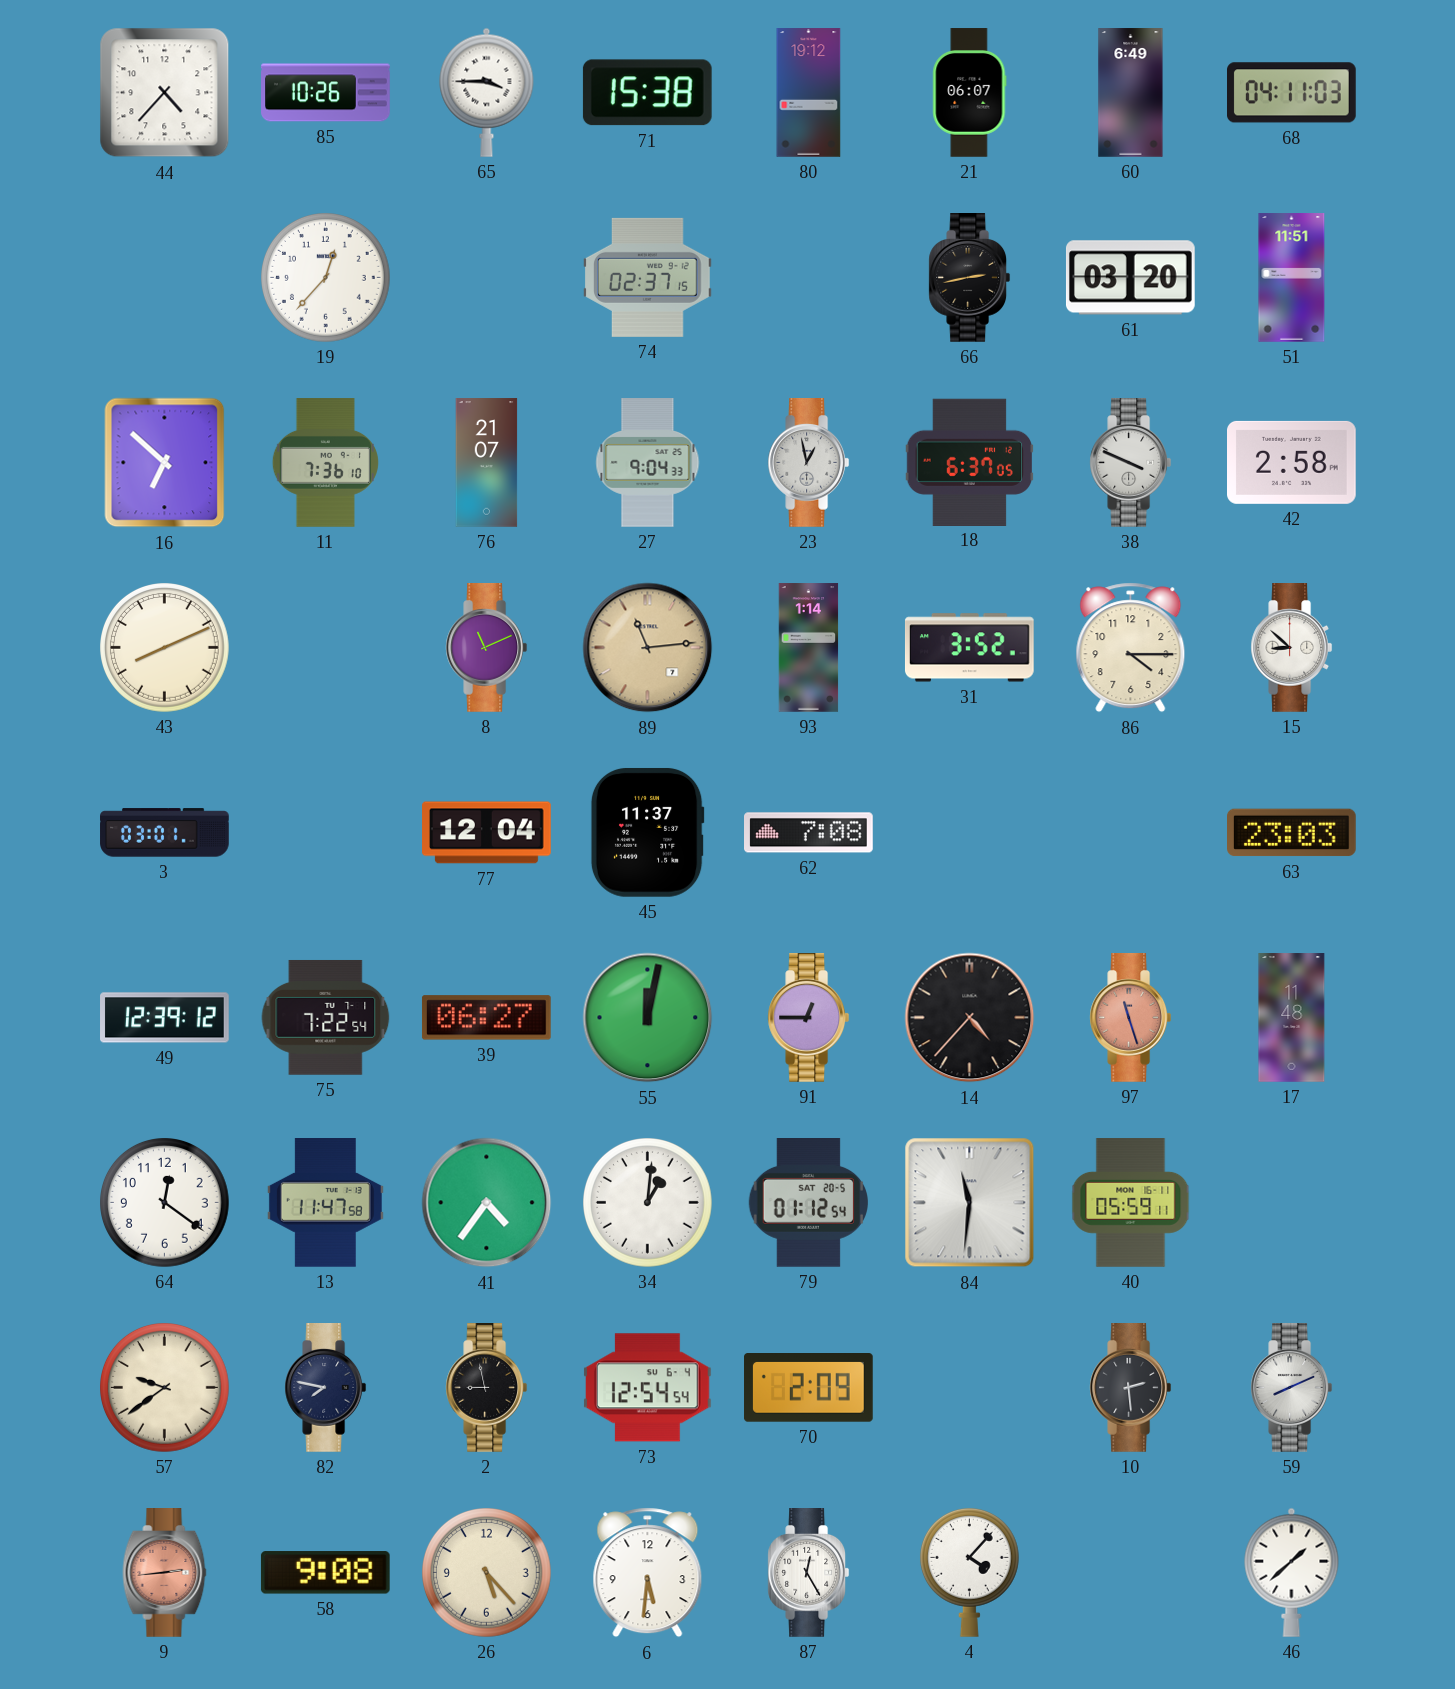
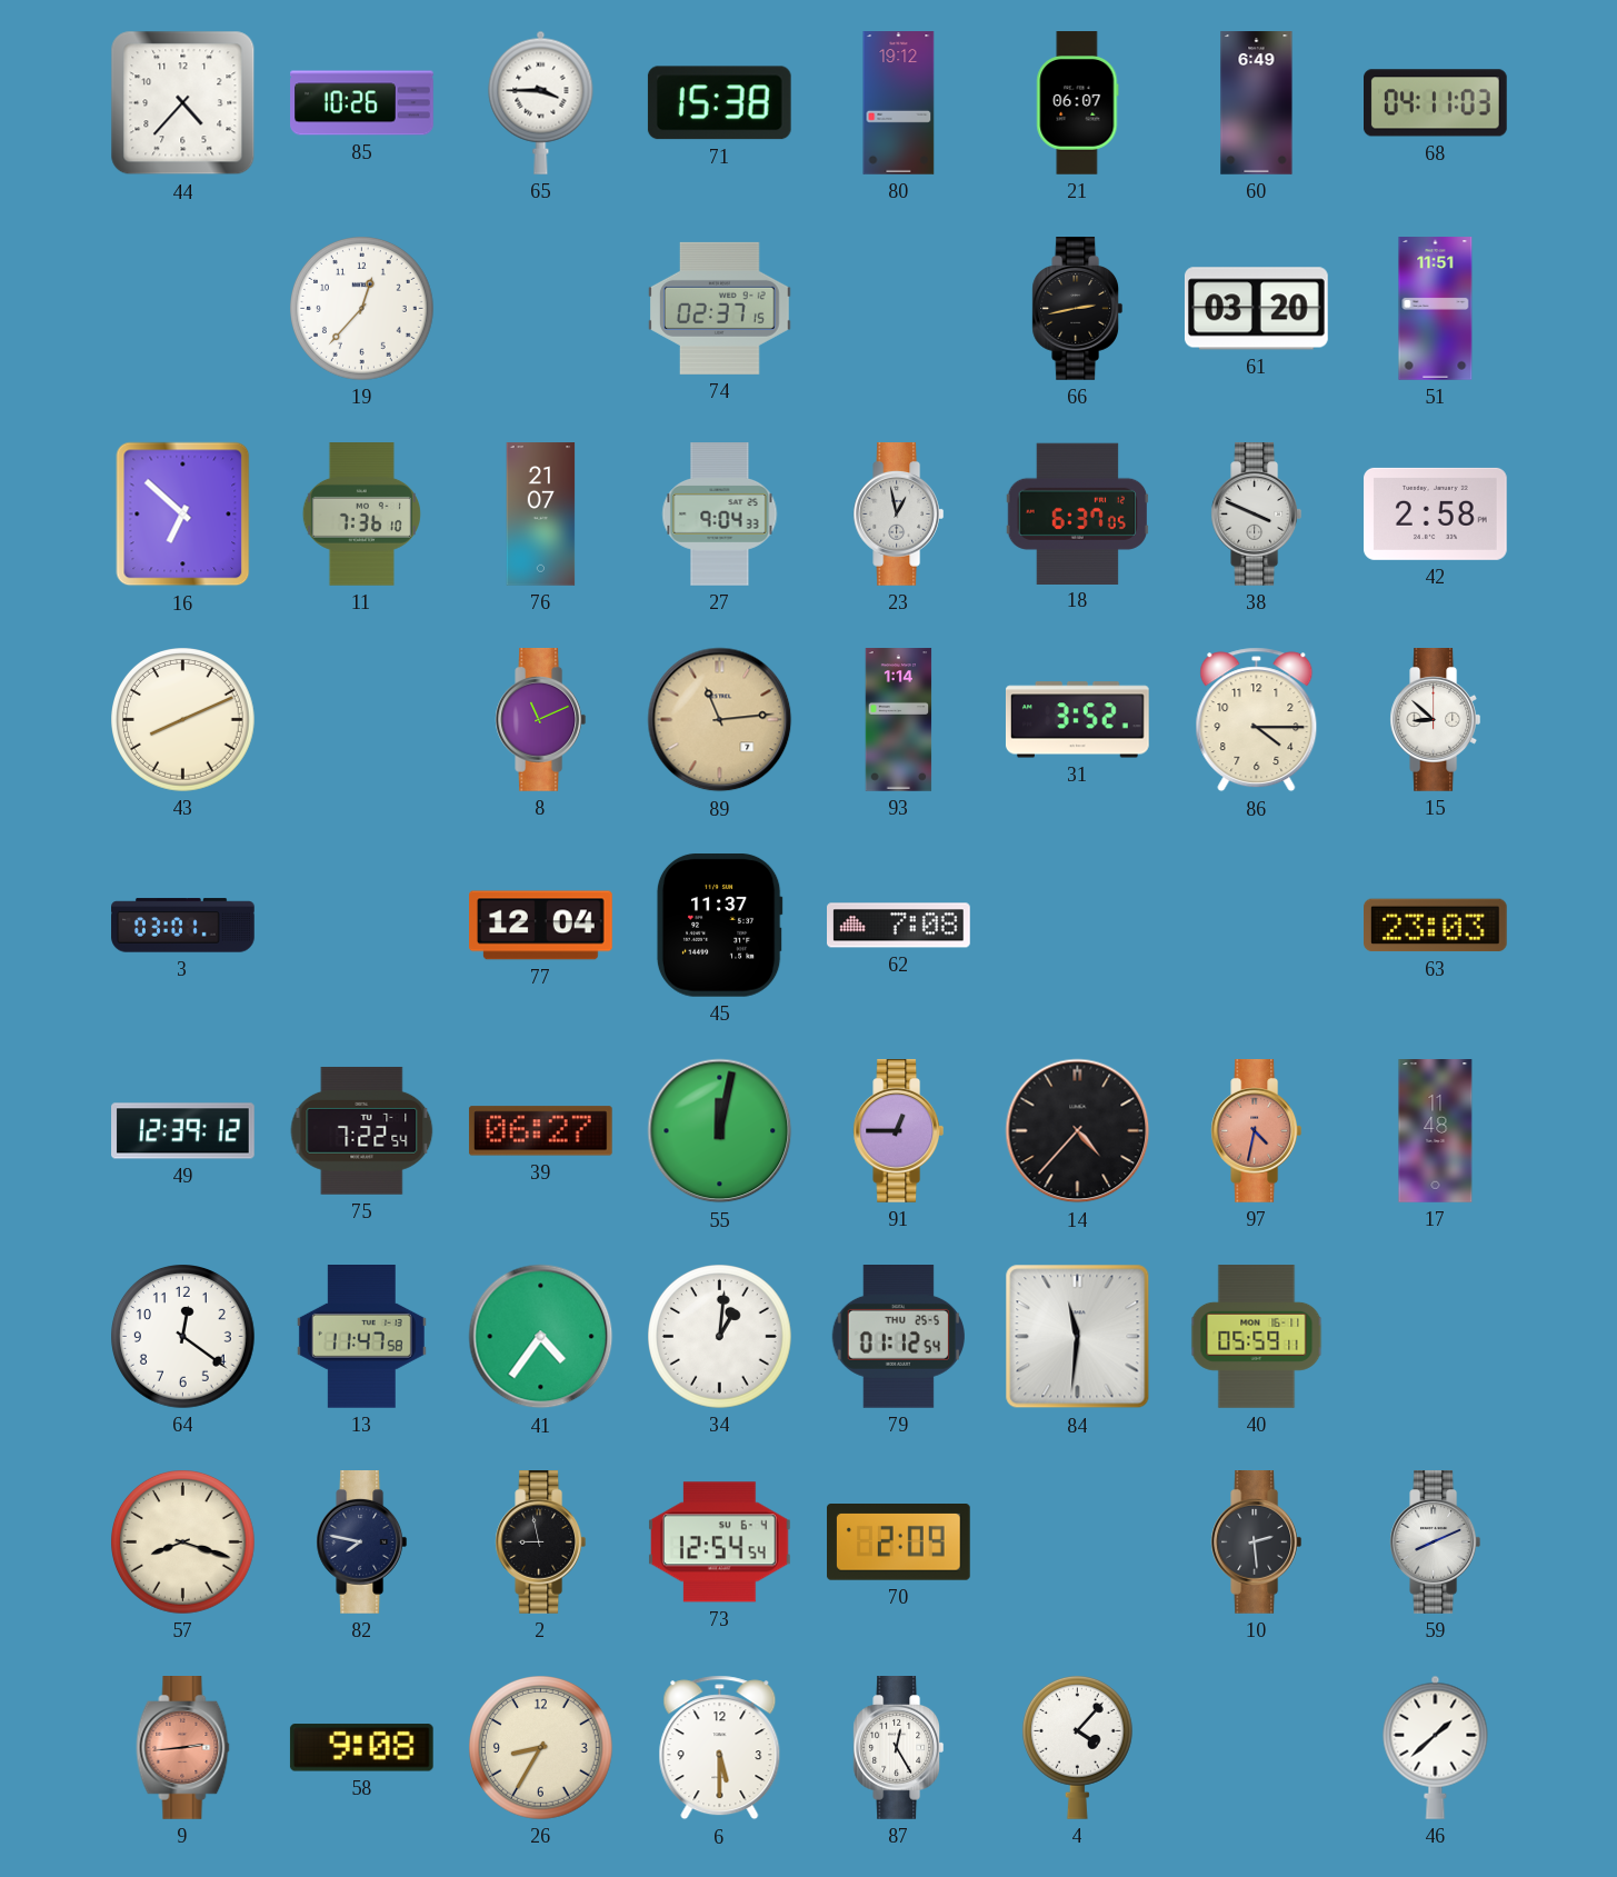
97: 11:27 -> 4:32
79 date: SAT 20-5 -> THU 25-5
57: 9:39 -> 8:18
26: 5:23 -> 8:35
6: 5:31 -> 5:30
